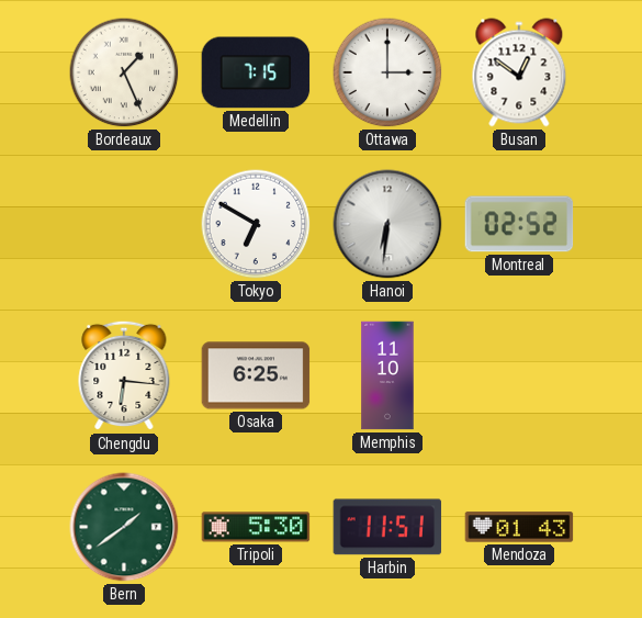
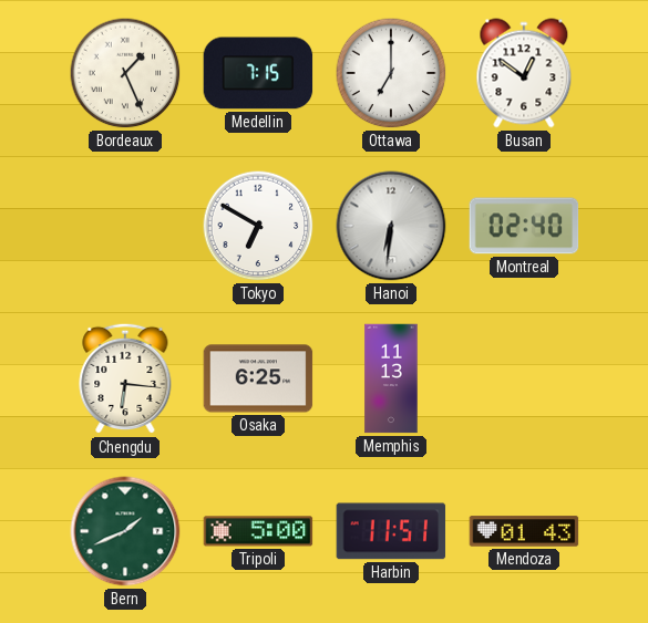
Ottawa: 3:00 -> 7:00
Montreal: 02:52 -> 02:40
Memphis: 11:10 -> 11:13
Bern: 1:39 -> 1:41
Tripoli: 5:30 -> 5:00
